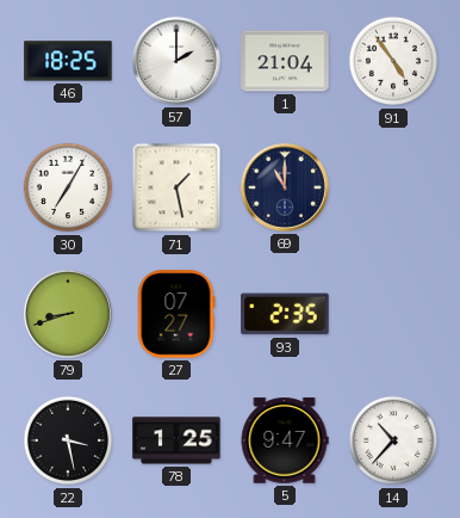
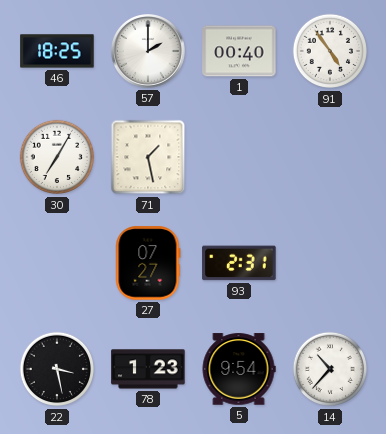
1: 21:04 -> 00:40
69: 11:00 -> none
79: 8:42 -> none
93: 2:35 -> 2:31
78: 1:25 -> 1:23
5: 9:47 -> 9:54
